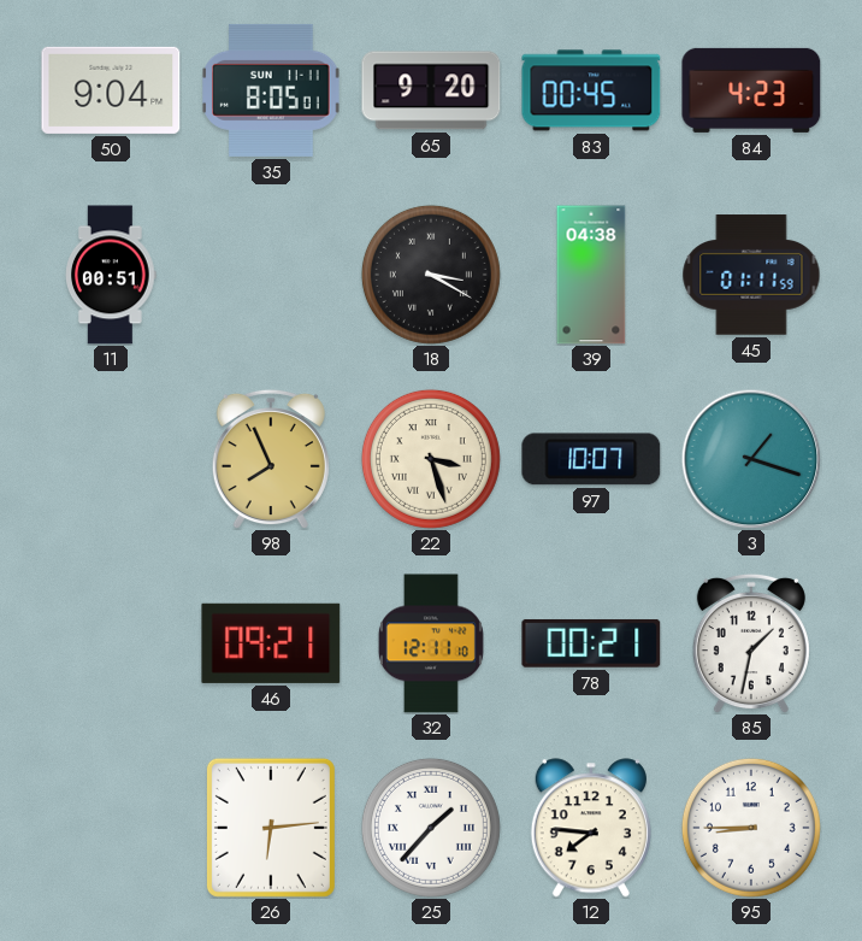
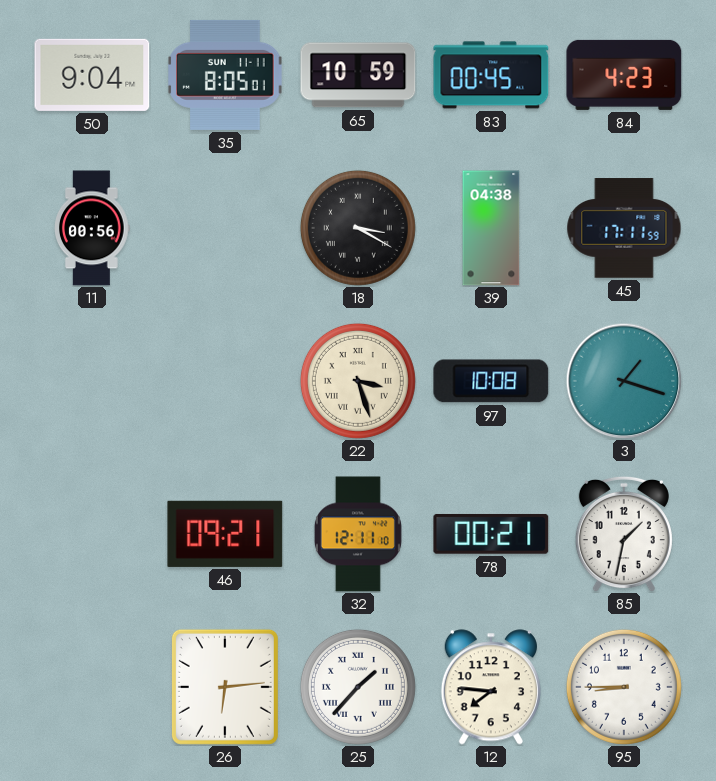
65: 9:20 -> 10:59
11: 00:51 -> 00:56
45: 01:11 -> 17:11
98: 7:56 -> none
97: 10:07 -> 10:08
